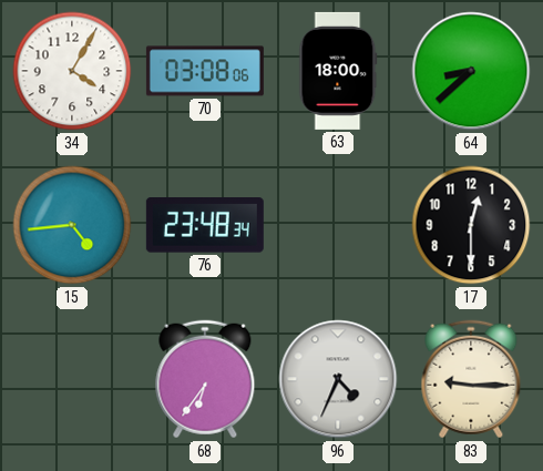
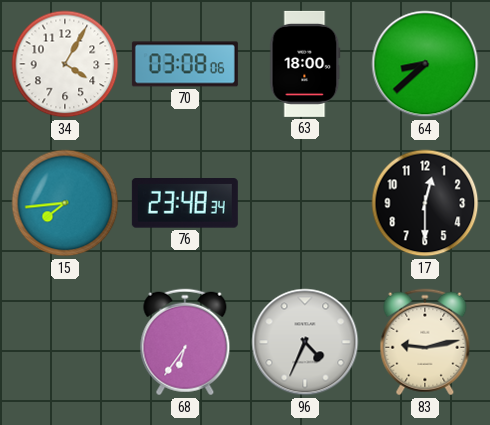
15: 4:44 -> 7:44
83: 9:15 -> 9:13
